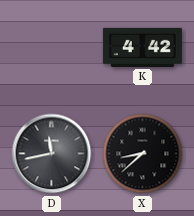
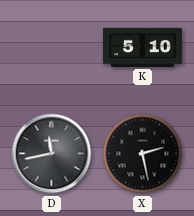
K: 4:42 -> 5:10
X: 8:38 -> 2:28
